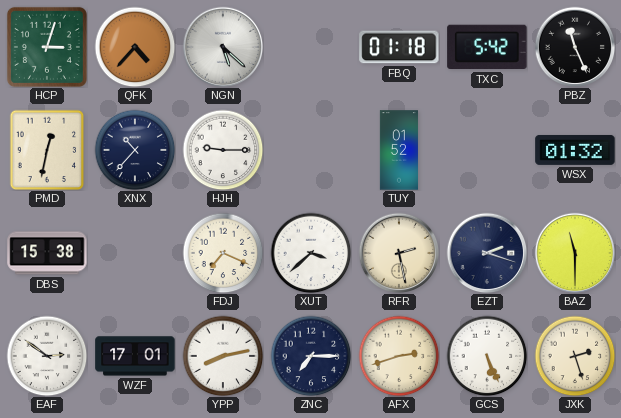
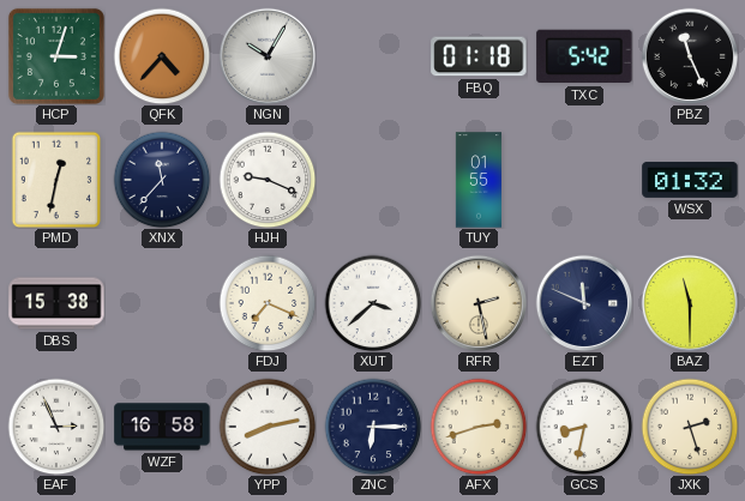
NGN: 5:22 -> 10:05
XNX: 10:37 -> 11:37
HJH: 9:15 -> 9:19
TUY: 01:52 -> 01:55
EZT: 2:18 -> 11:49
EAF: 2:51 -> 2:56
WZF: 17:01 -> 16:58
ZNC: 7:15 -> 6:15
GCS: 5:26 -> 8:32
